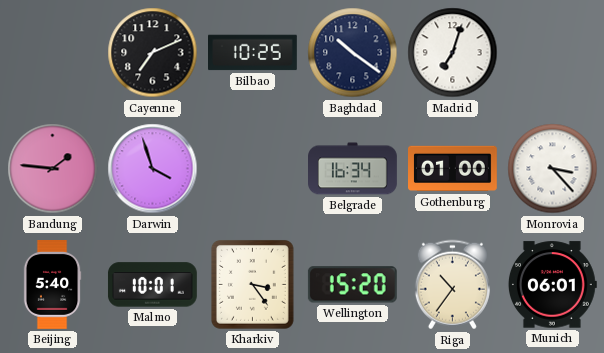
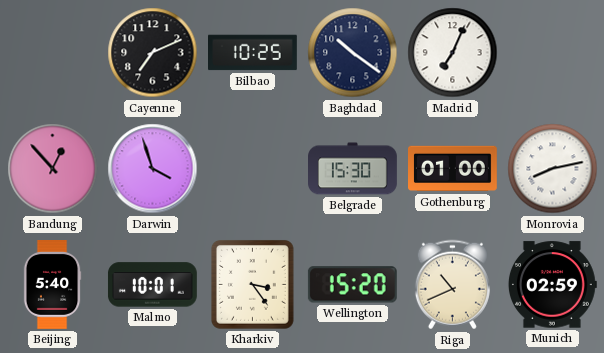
Madrid: 7:03 -> 7:04
Bandung: 1:46 -> 12:53
Belgrade: 16:34 -> 15:30
Monrovia: 3:23 -> 8:13
Riga: 10:36 -> 10:41
Munich: 06:01 -> 02:59
